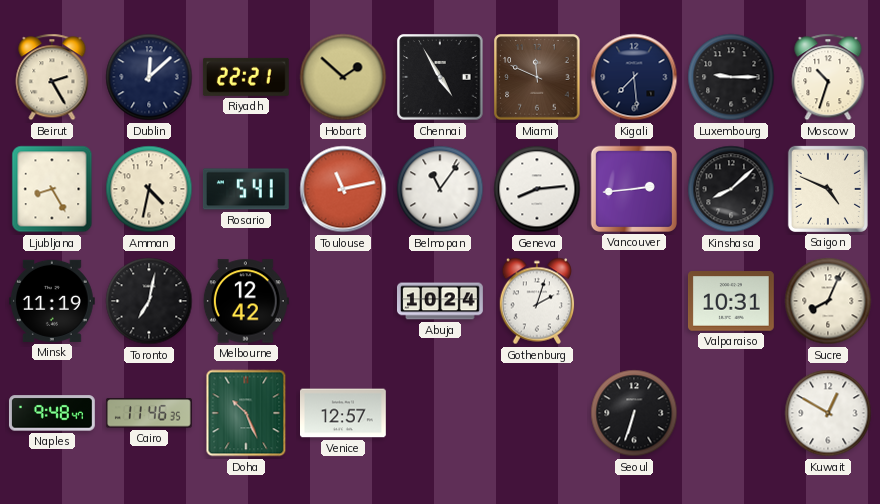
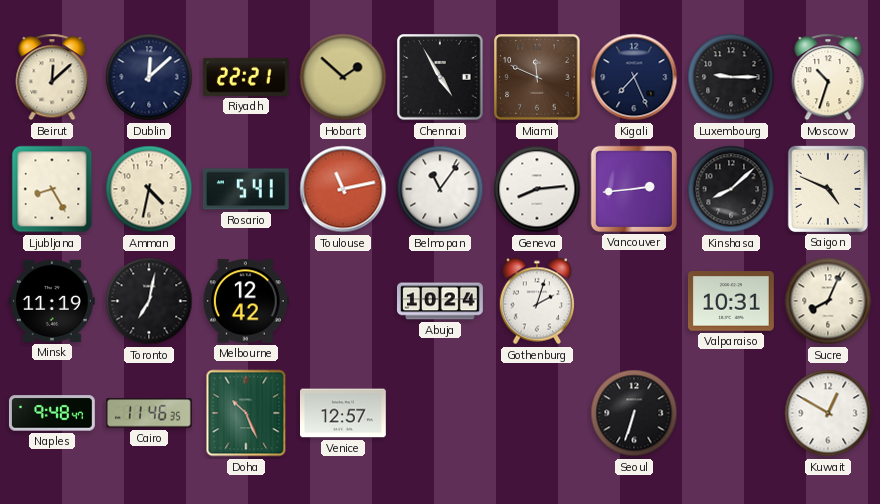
Beirut: 2:25 -> 12:08
Kigali: 7:29 -> 7:26
